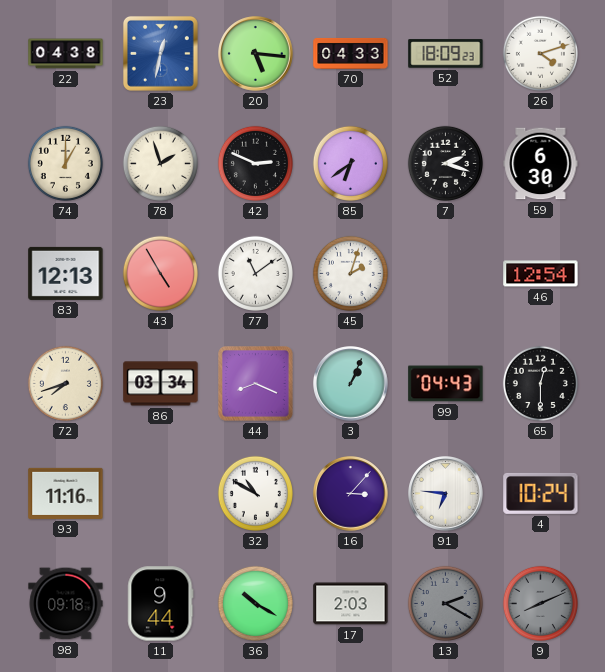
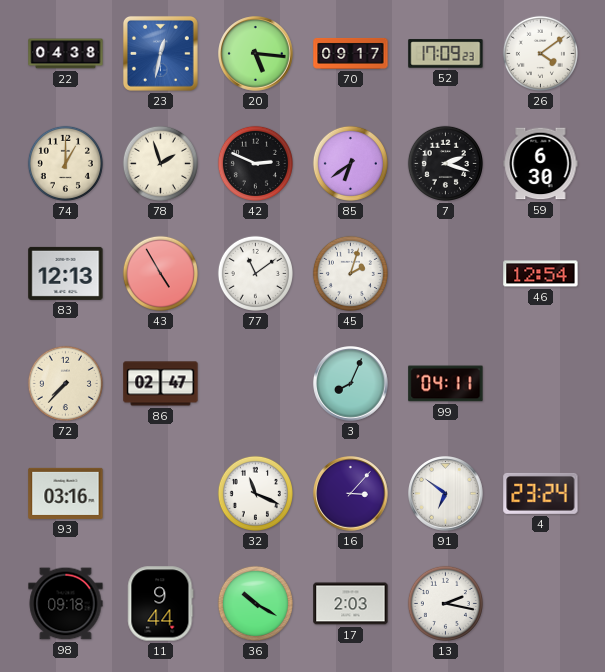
70: 04:33 -> 09:17
52: 18:09 -> 17:09
26: 4:12 -> 4:09
72: 7:42 -> 7:37
86: 03:34 -> 02:47
44: 8:19 -> none
3: 1:04 -> 8:04
99: 04:43 -> 04:11
65: 12:30 -> none
93: 11:16 -> 03:16
32: 10:50 -> 11:19
91: 6:46 -> 6:51
4: 10:24 -> 23:24
13: 2:20 -> 2:17
13 dial: grey -> white
9: 8:11 -> none
